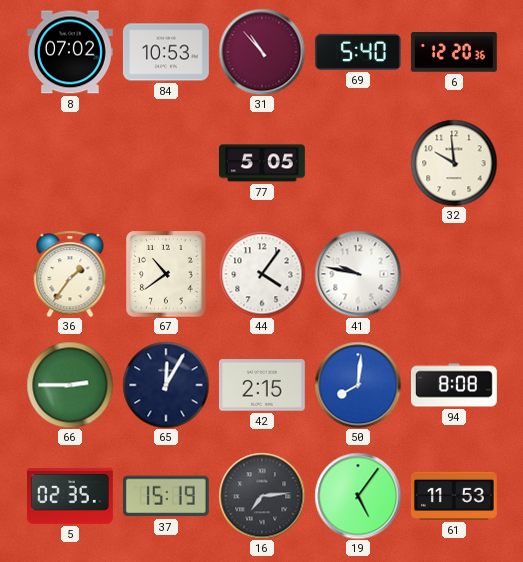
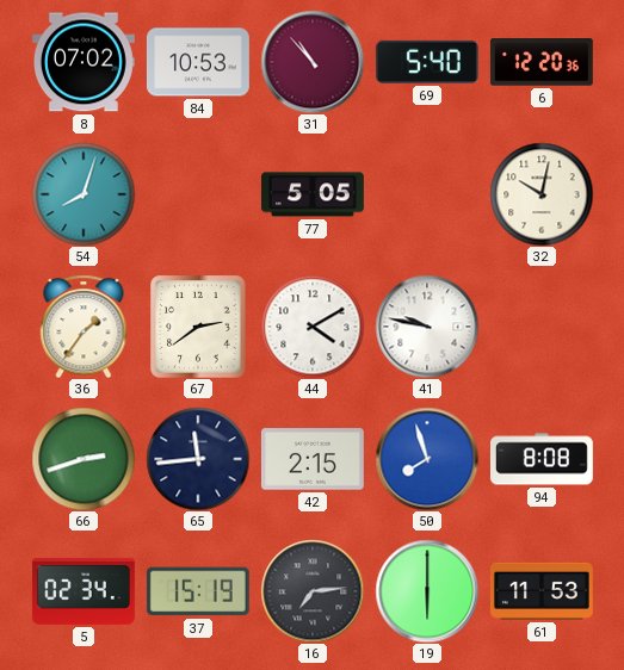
54: none -> 8:03
32: 9:59 -> 10:02
67: 10:39 -> 2:39
44: 4:06 -> 4:10
66: 2:45 -> 2:42
65: 12:05 -> 11:44
50: 8:01 -> 7:57
5: 02:35 -> 02:34
19: 5:06 -> 6:00
